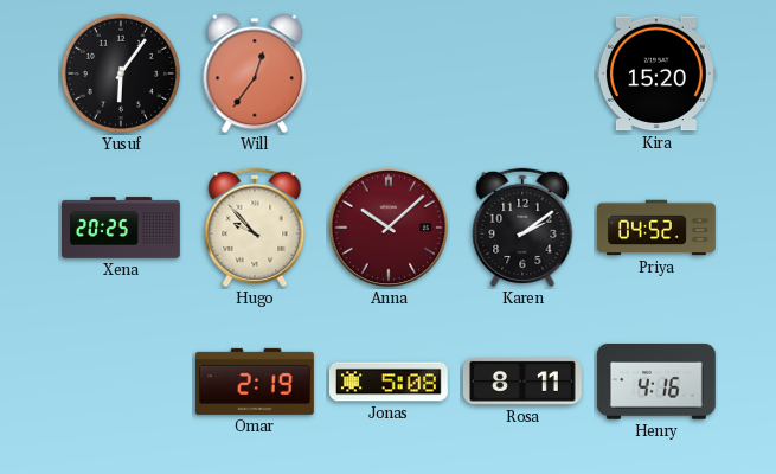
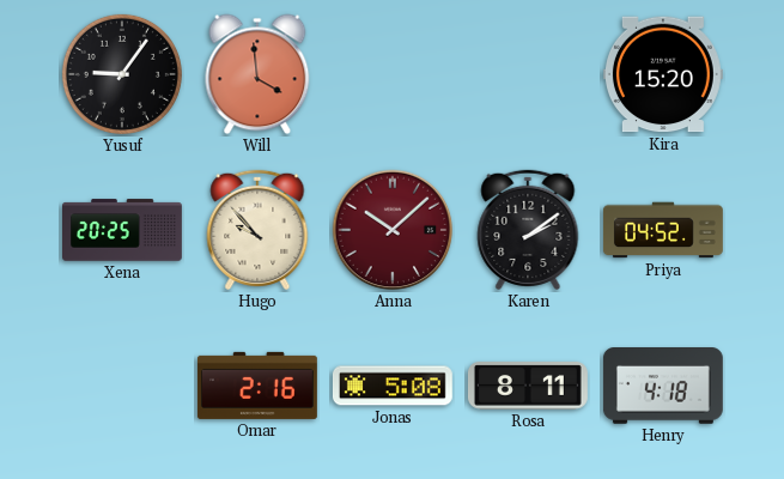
Yusuf: 6:06 -> 9:06
Will: 12:36 -> 3:59
Omar: 2:19 -> 2:16
Henry: 4:16 -> 4:18
